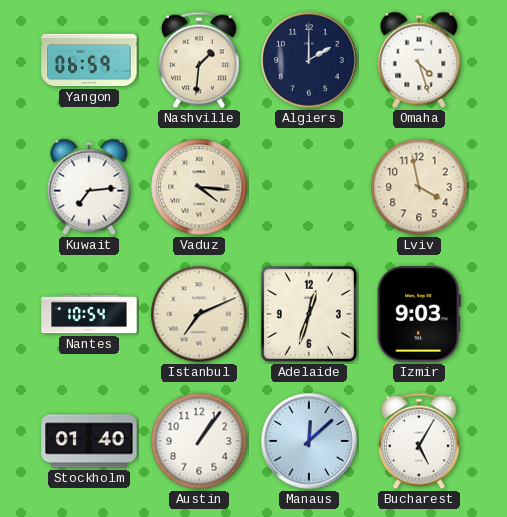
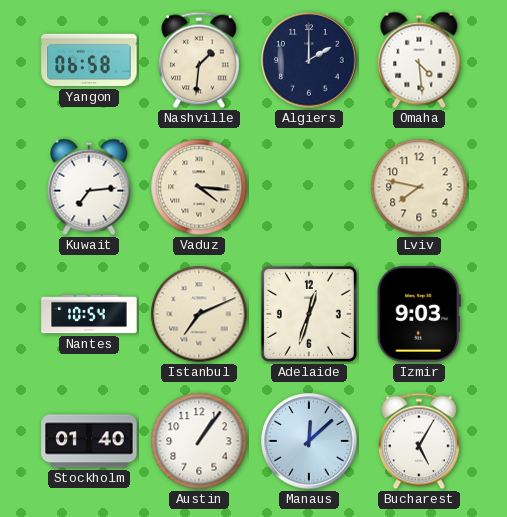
Yangon: 06:59 -> 06:58
Omaha: 4:27 -> 4:29
Lviv: 3:58 -> 7:47
